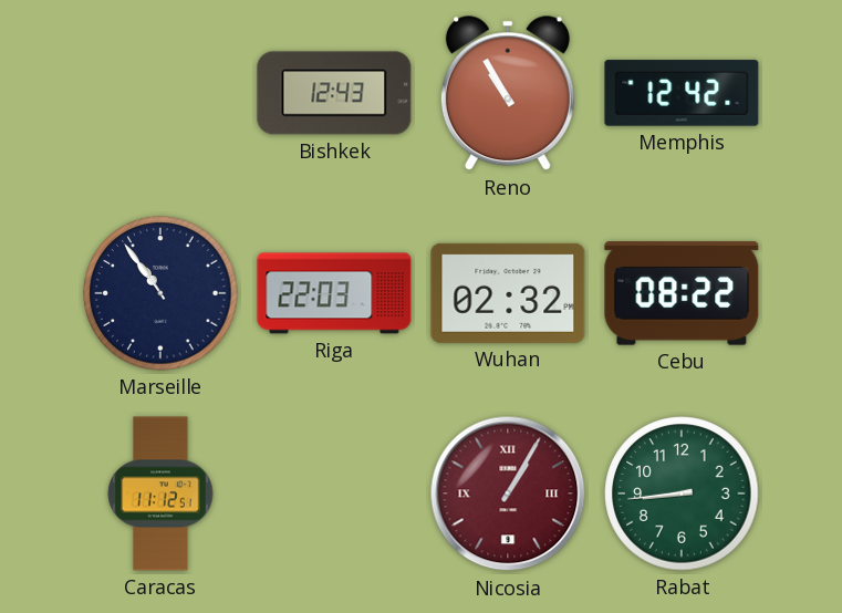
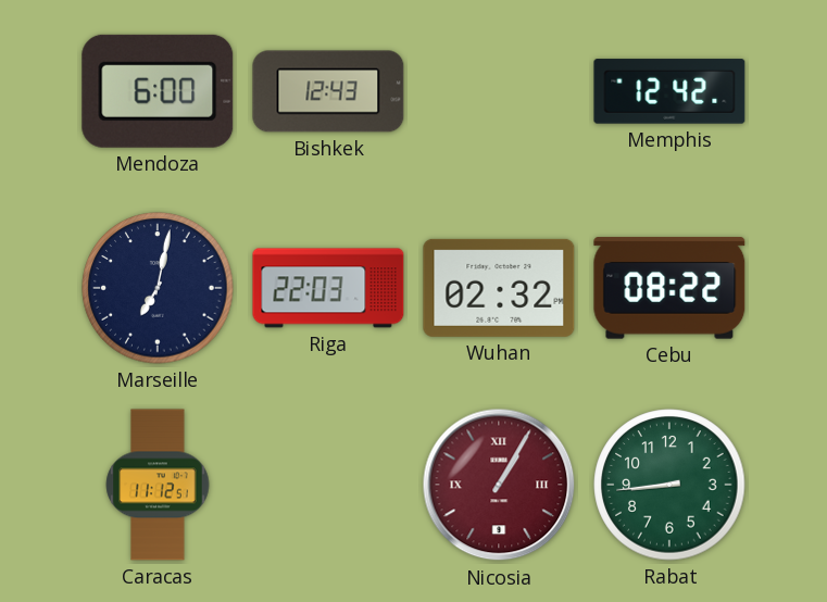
Mendoza: none -> 6:00
Reno: 10:55 -> none
Marseille: 10:54 -> 7:02
